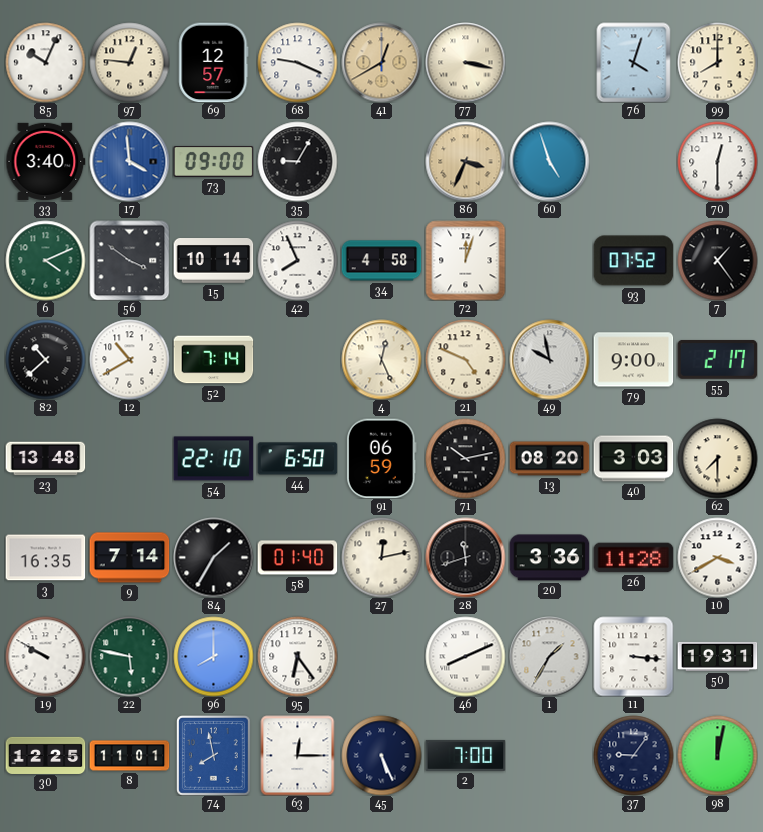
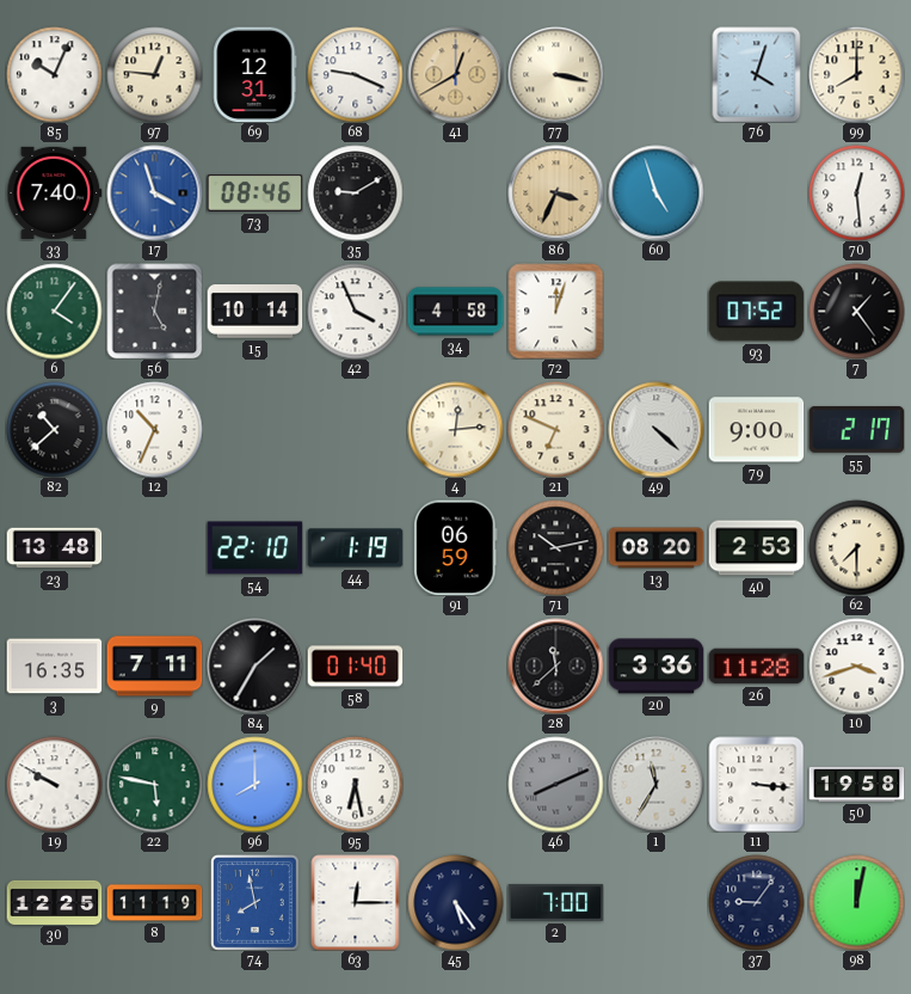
69: 12:57 -> 12:31
33: 3:40 -> 7:40
17: 3:59 -> 3:57
73: 09:00 -> 08:46
35: 9:05 -> 9:10
70: 12:30 -> 12:29
6: 4:11 -> 4:06
56: 3:51 -> 5:02
42: 7:56 -> 3:56
12: 10:40 -> 10:34
52: 7:14 -> none
4: 12:26 -> 12:14
21: 4:49 -> 6:49
49: 9:58 -> 4:22
44: 6:50 -> 1:19
40: 3:03 -> 2:53
9: 7:14 -> 7:11
27: 12:13 -> none
28: 11:42 -> 11:38
10: 3:40 -> 3:42
95: 6:24 -> 6:28
46 dial: white -> grey
1: 1:35 -> 11:35
50: 19:31 -> 19:58
8: 11:01 -> 11:19
45: 5:26 -> 5:24
